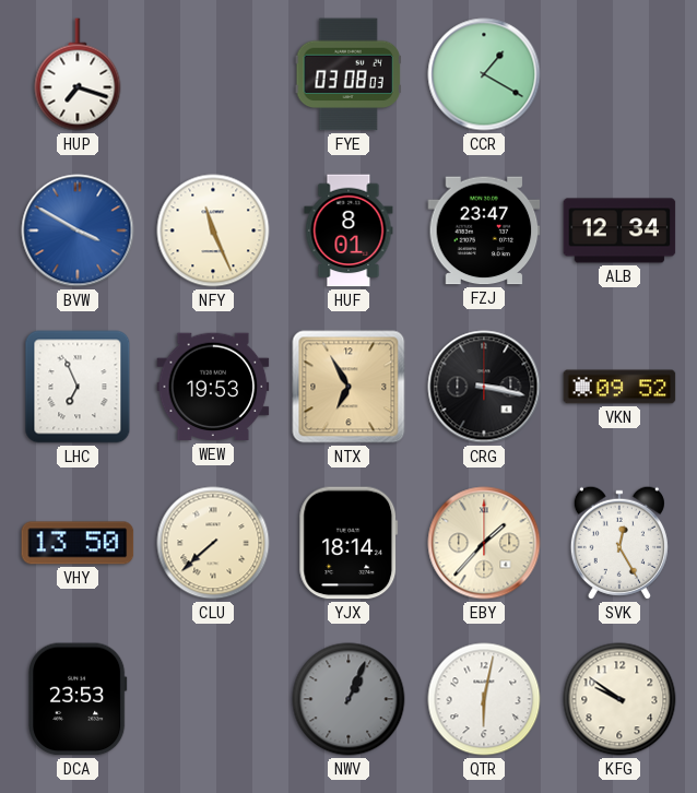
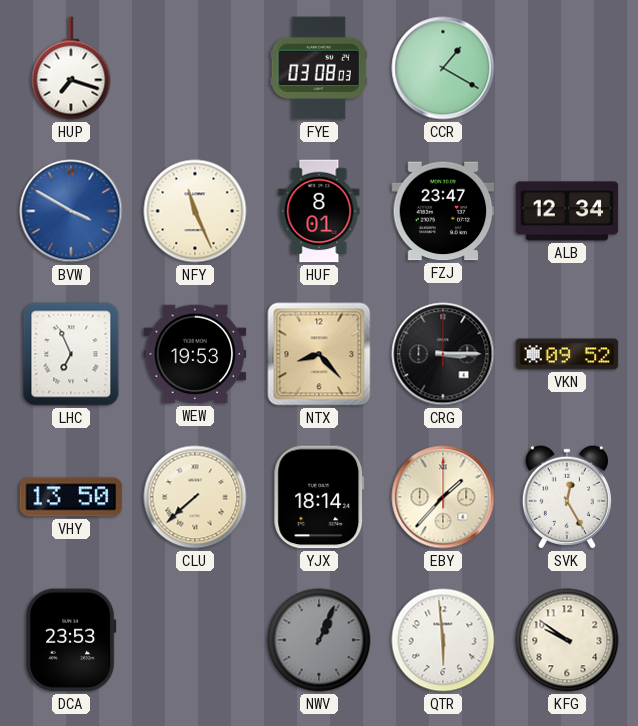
NTX: 6:55 -> 8:23
CRG: 3:17 -> 3:15
QTR: 6:02 -> 5:59
